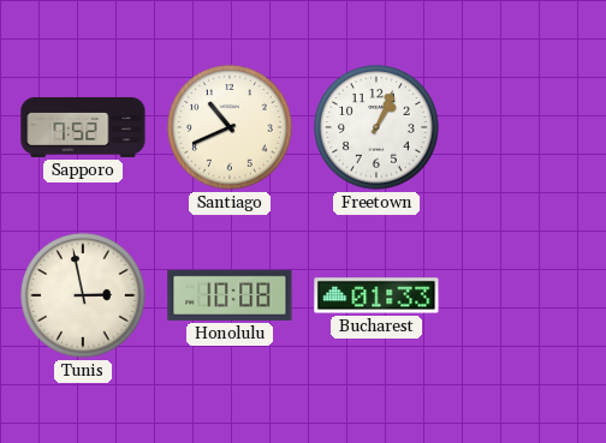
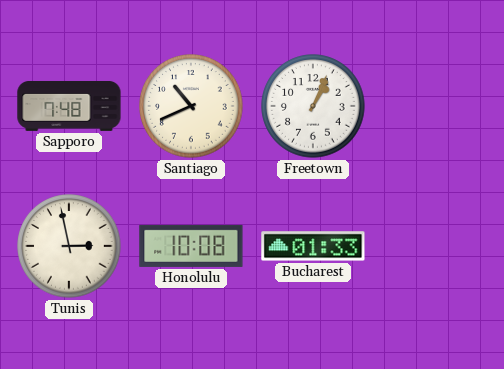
Sapporo: 7:52 -> 7:48
